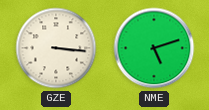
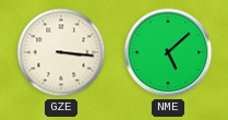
NME: 5:12 -> 5:08
